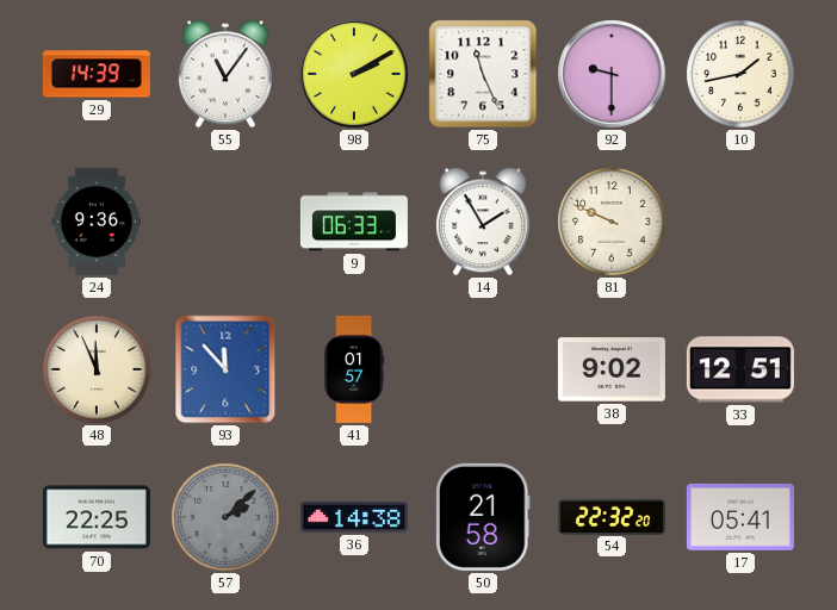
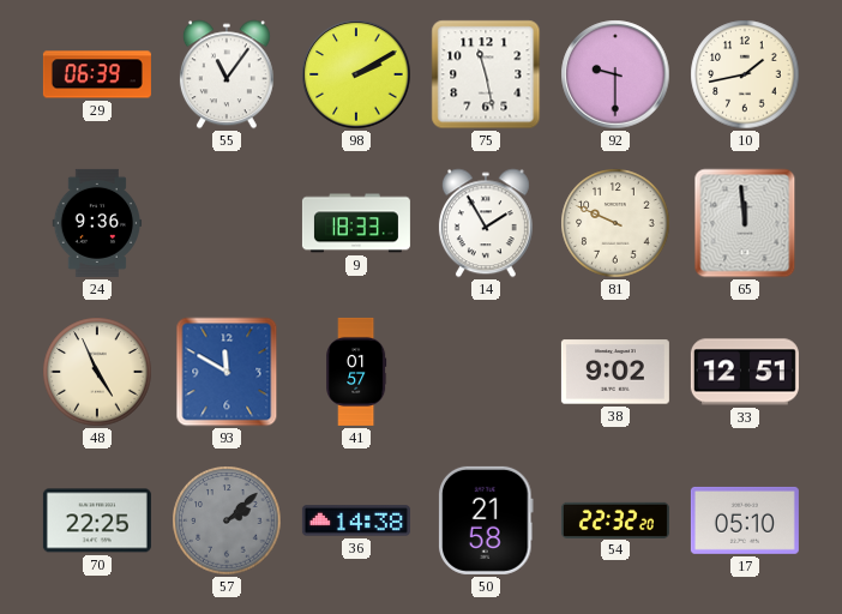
29: 14:39 -> 06:39
75: 11:26 -> 11:28
9: 06:33 -> 18:33
65: none -> 11:59
48: 11:56 -> 4:56
93: 11:53 -> 11:50
17: 05:41 -> 05:10
